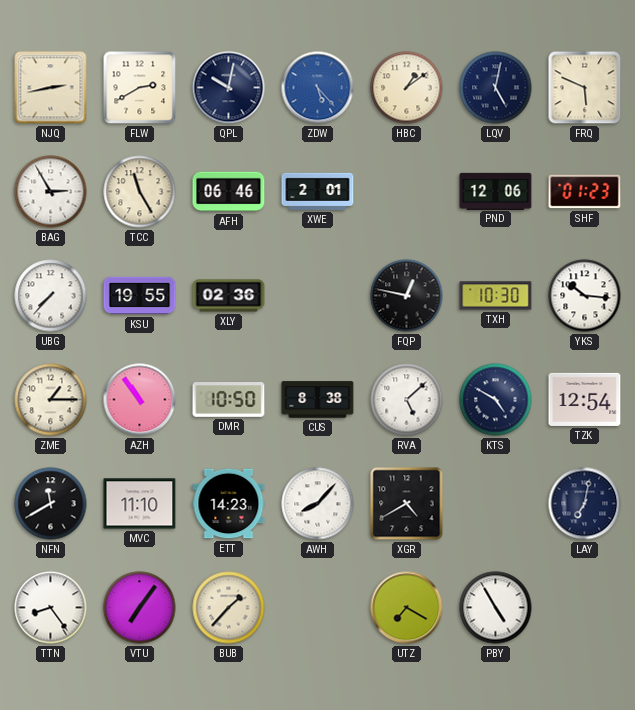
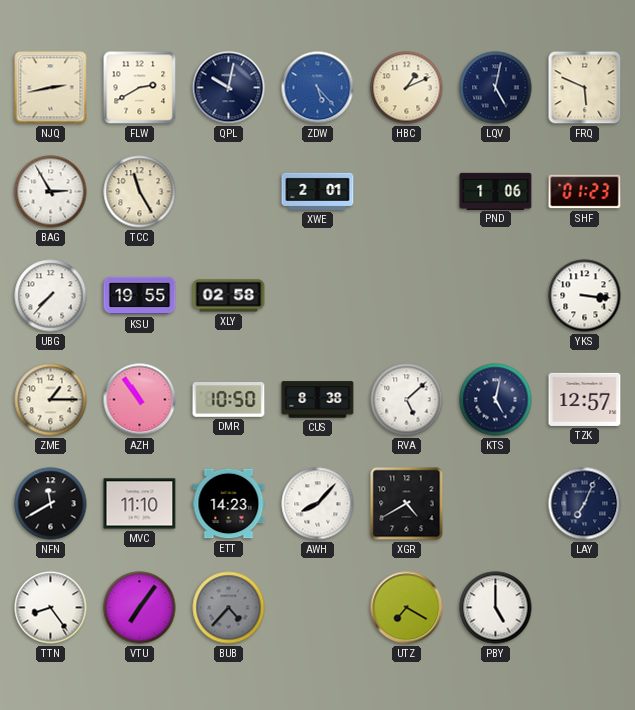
HBC: 1:09 -> 1:11
AFH: 06:46 -> none
PND: 12:06 -> 1:06
XLY: 02:36 -> 02:58
FQP: 12:47 -> none
TXH: 10:30 -> none
YKS: 10:16 -> 3:16
KTS: 4:50 -> 5:02
TZK: 12:54 -> 12:57
LAY: 7:02 -> 7:04
BUB: 1:37 -> 4:37
BUB dial: cream -> grey
PBY: 4:55 -> 5:00
